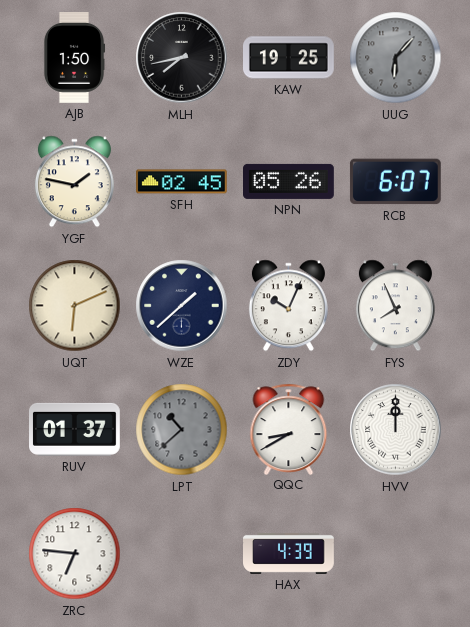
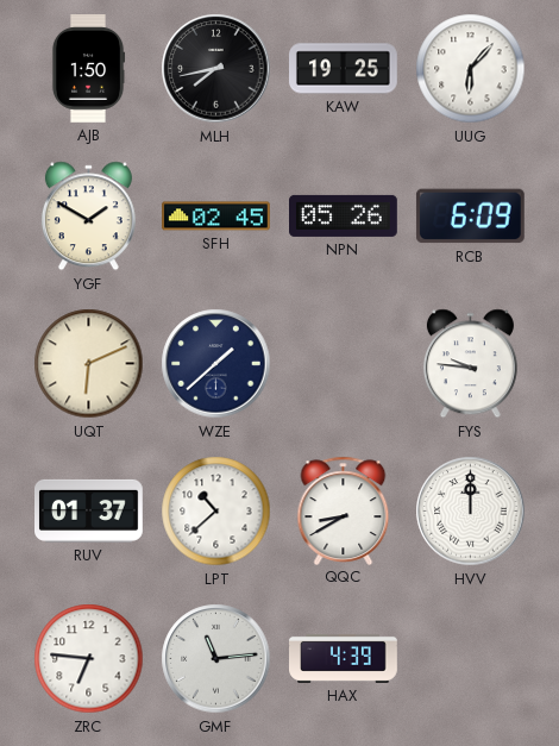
UUG dial: grey -> white
YGF: 1:47 -> 1:50
RCB: 6:07 -> 6:09
ZDY: 10:04 -> none
FYS: 7:56 -> 9:46
LPT dial: grey -> white
GMF: none -> 11:14
